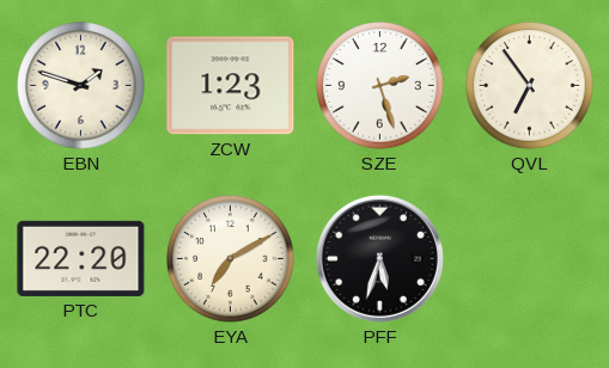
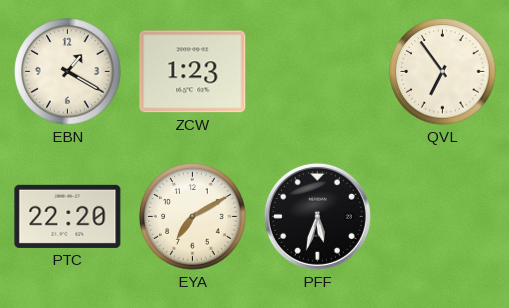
EBN: 1:48 -> 1:20
SZE: 2:27 -> none
